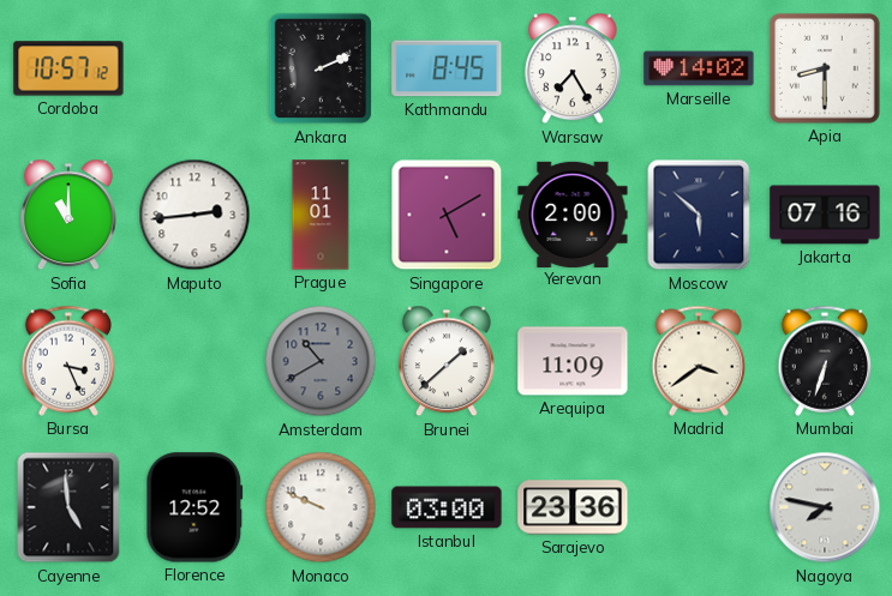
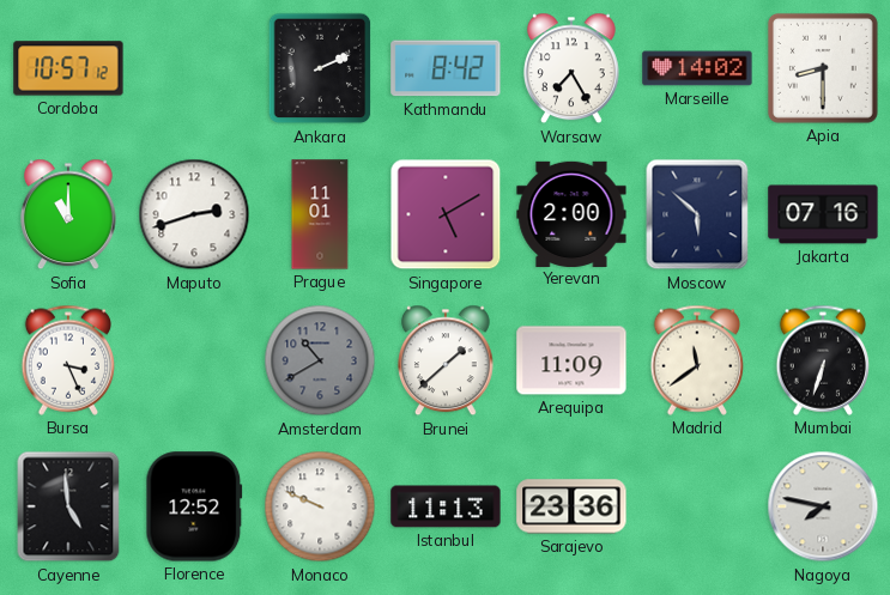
Kathmandu: 8:45 -> 8:42
Maputo: 2:44 -> 2:42
Madrid: 3:39 -> 11:39
Istanbul: 03:00 -> 11:13
